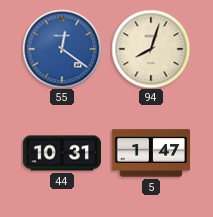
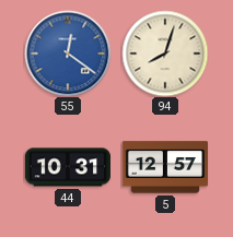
5: 1:47 -> 12:57
